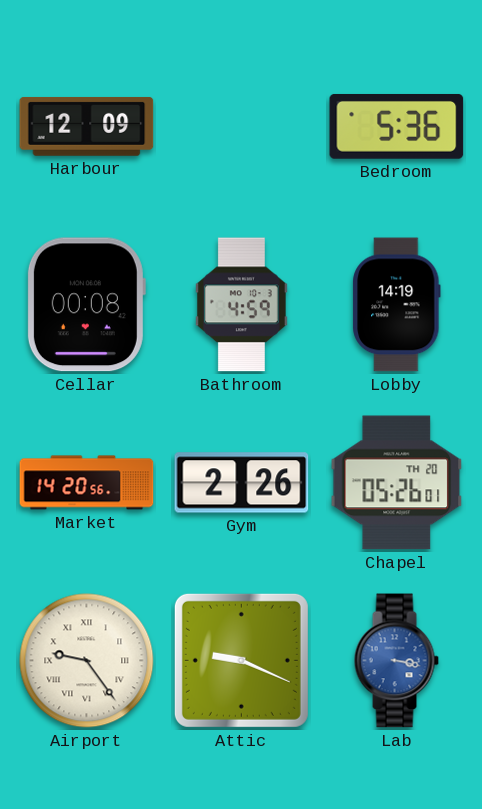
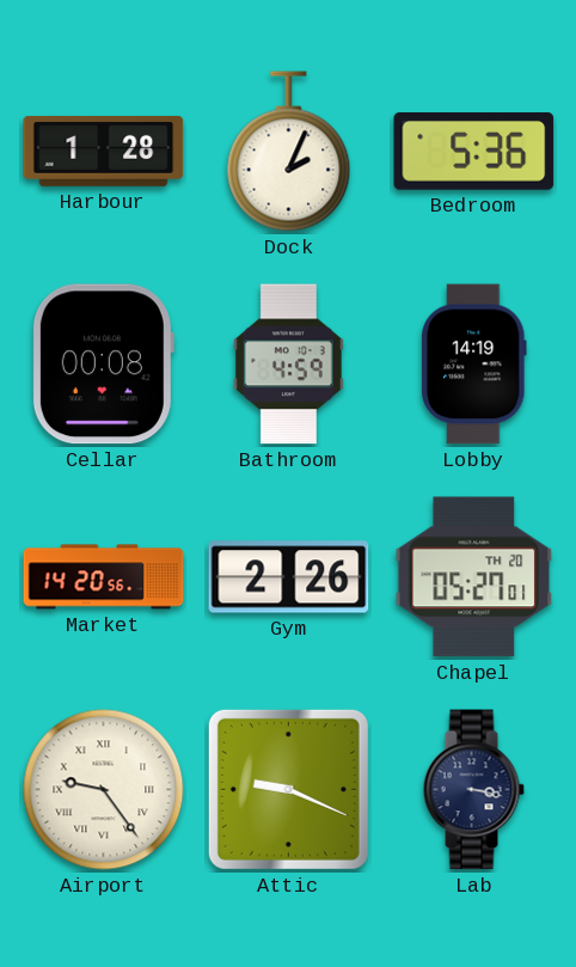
Harbour: 12:09 -> 1:28
Dock: none -> 2:04
Chapel: 05:26 -> 05:27
Lab dial: blue -> navy
